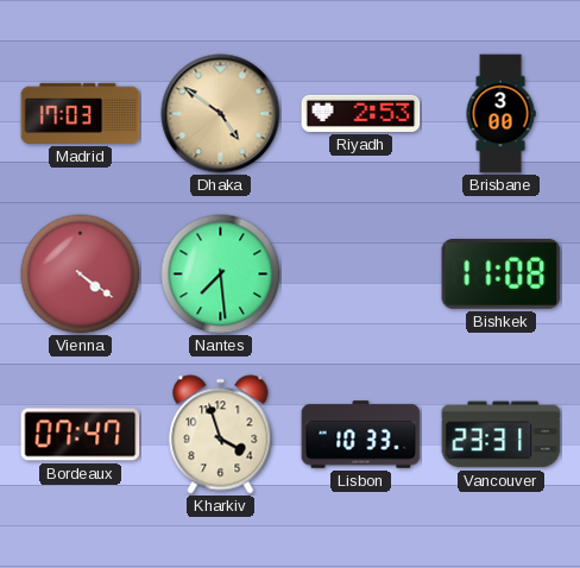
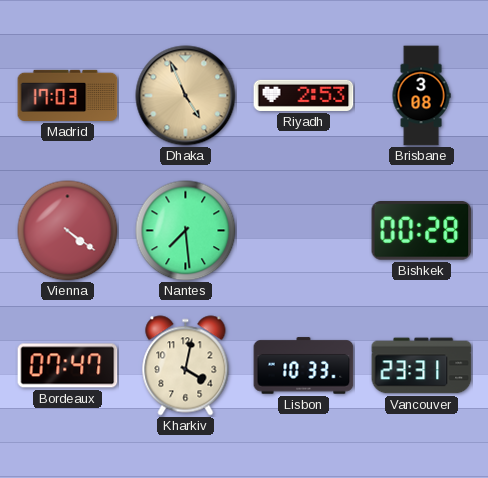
Dhaka: 4:51 -> 4:56
Brisbane: 3:00 -> 3:08
Bishkek: 11:08 -> 00:28
Kharkiv: 3:57 -> 4:02
